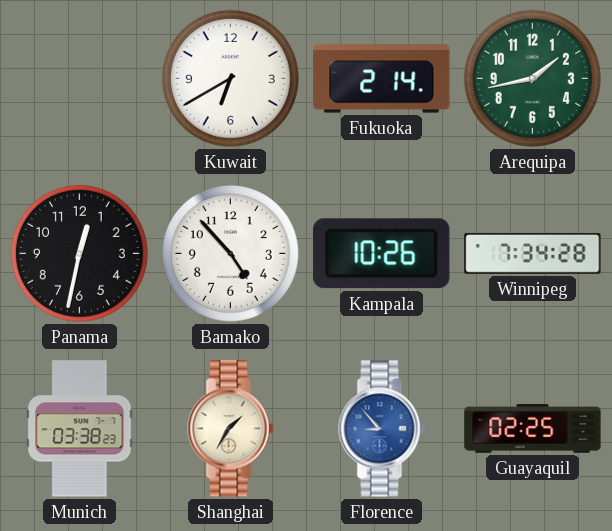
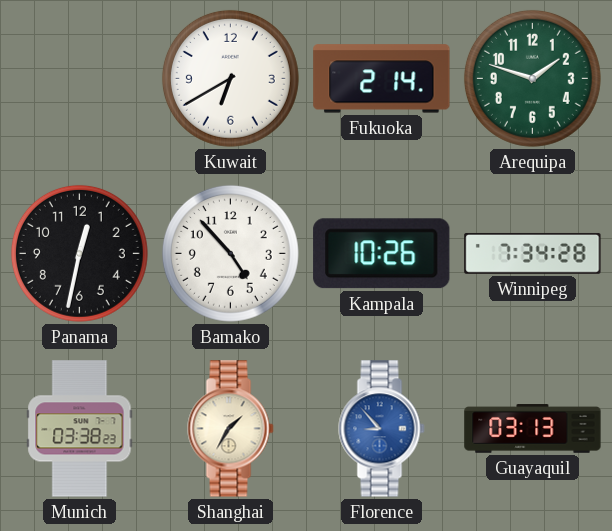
Arequipa: 1:43 -> 1:48
Guayaquil: 02:25 -> 03:13
